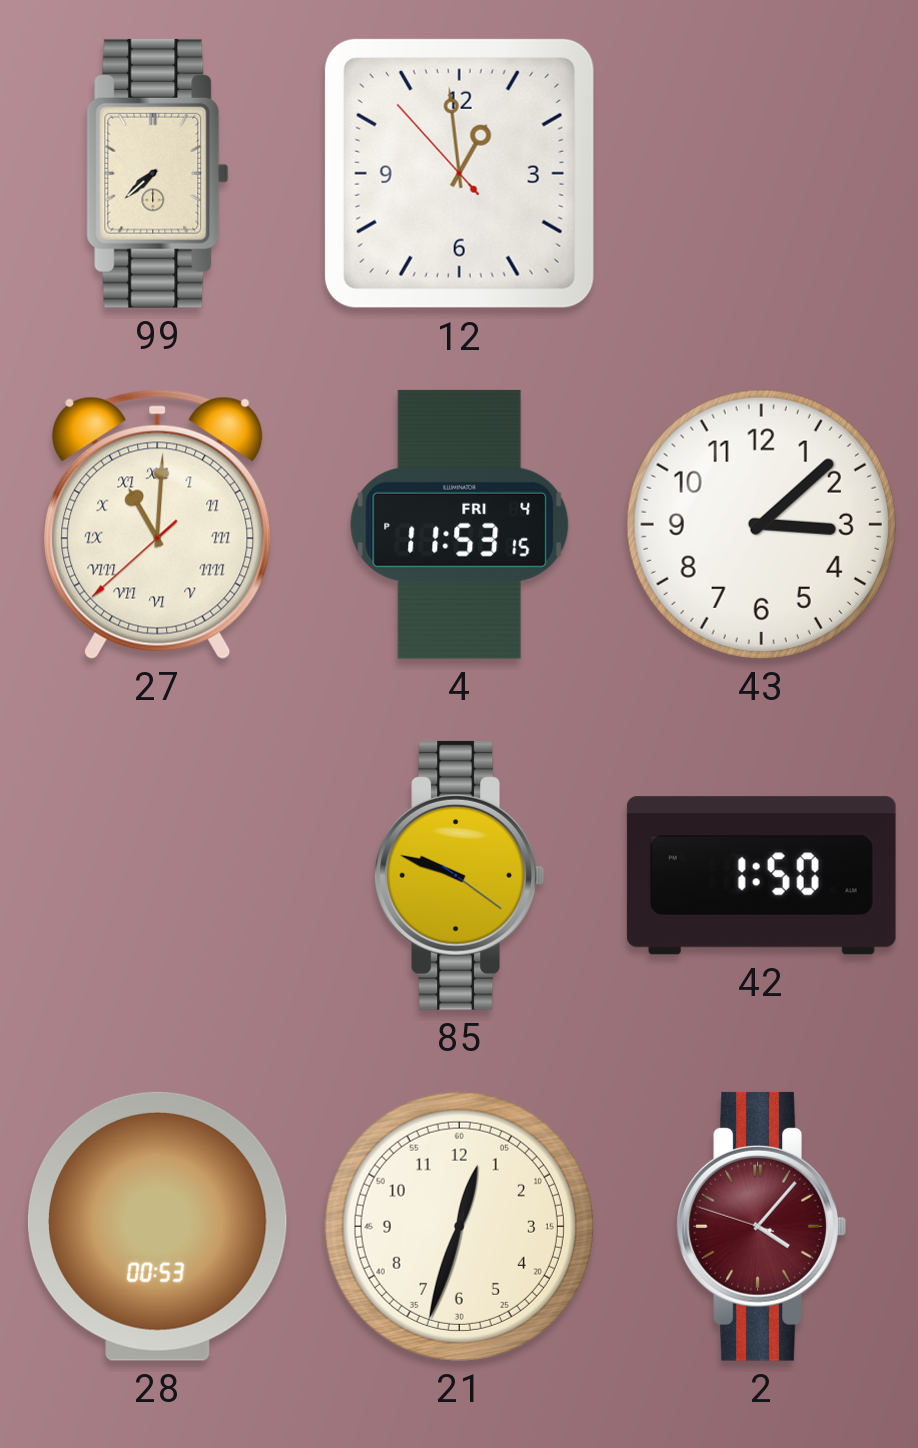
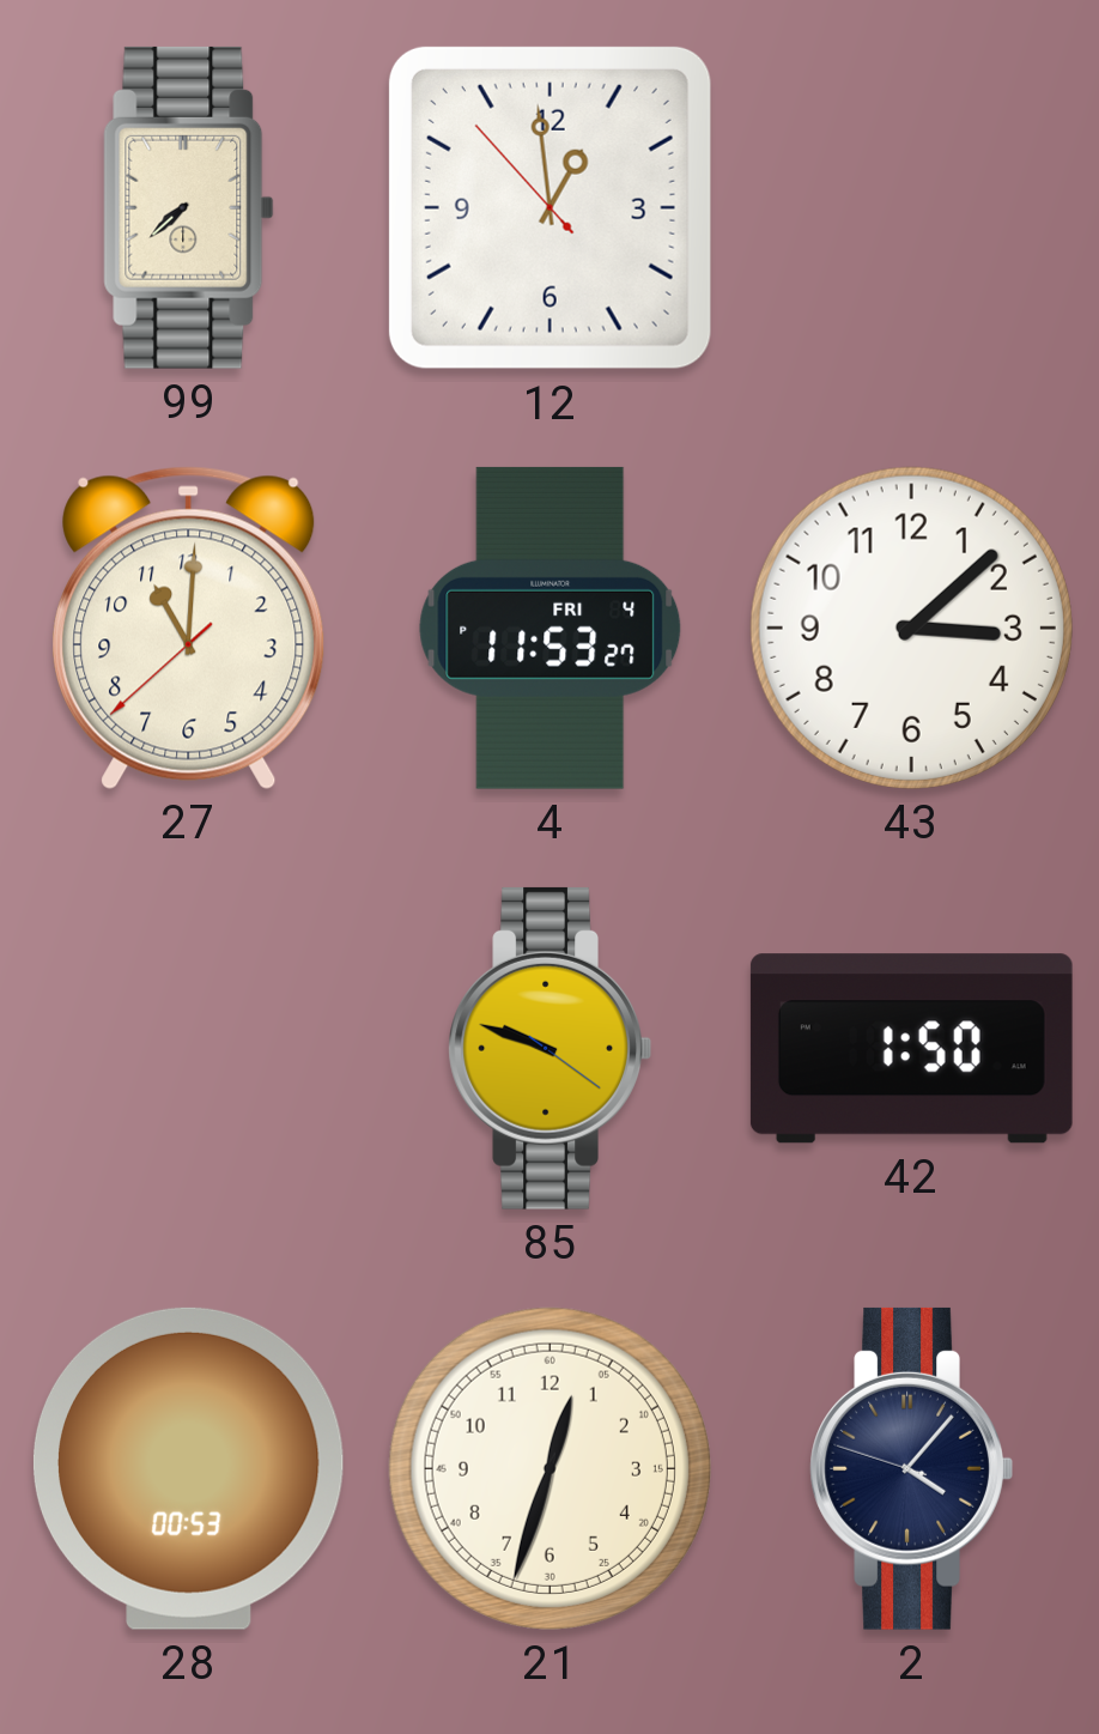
27 numerals: Roman -> Arabic
4: 11:53:15 PM -> 11:53:27 PM
2 dial: burgundy -> navy
